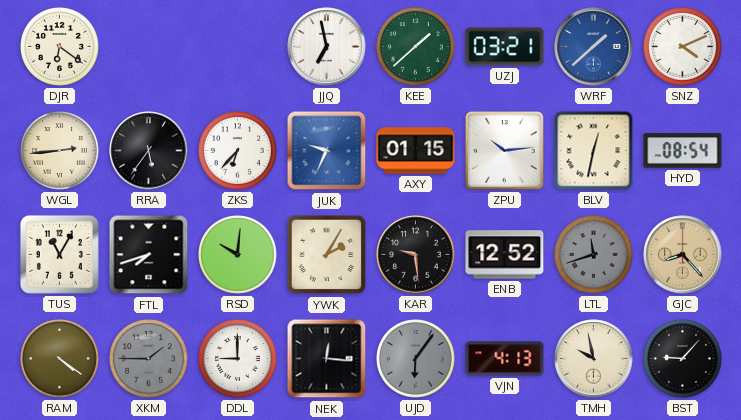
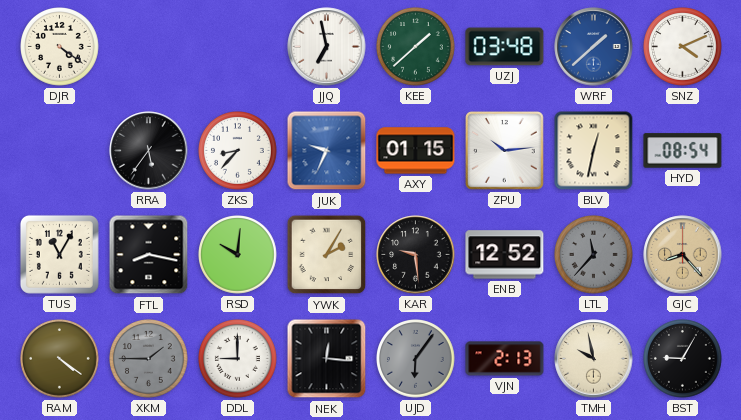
DJR: 6:21 -> 4:21
UZJ: 03:21 -> 03:48
WGL: 2:44 -> none
ZKS: 6:37 -> 8:37
FTL: 7:42 -> 8:17
LTL: 11:42 -> 11:37
VJN: 4:13 -> 2:13
BST: 9:07 -> 9:05
